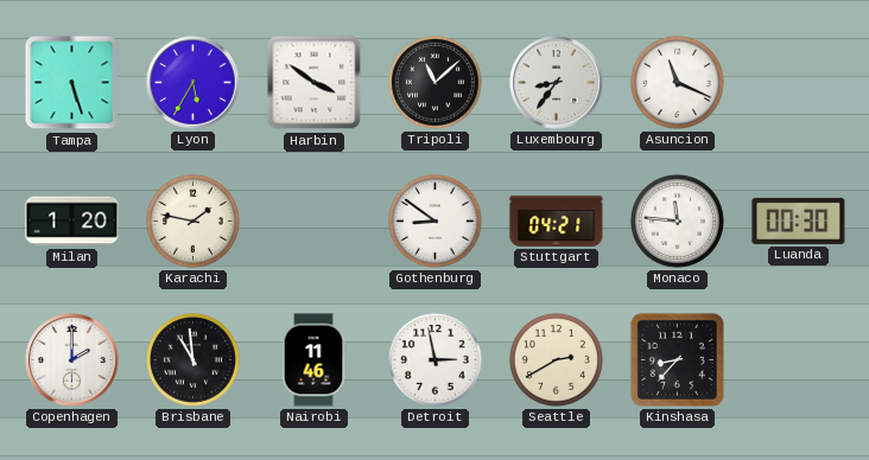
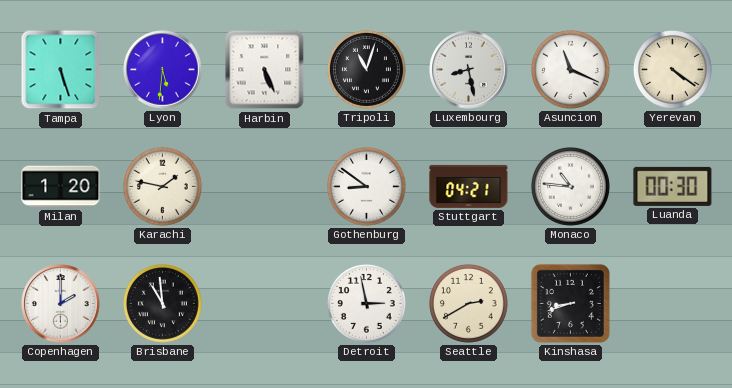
Lyon: 5:35 -> 5:31
Harbin: 3:51 -> 5:26
Tripoli: 11:08 -> 11:03
Luxembourg: 8:36 -> 8:28
Yerevan: none -> 4:21
Monaco: 11:46 -> 10:46
Nairobi: 11:46 -> none
Kinshasa: 8:37 -> 8:42
